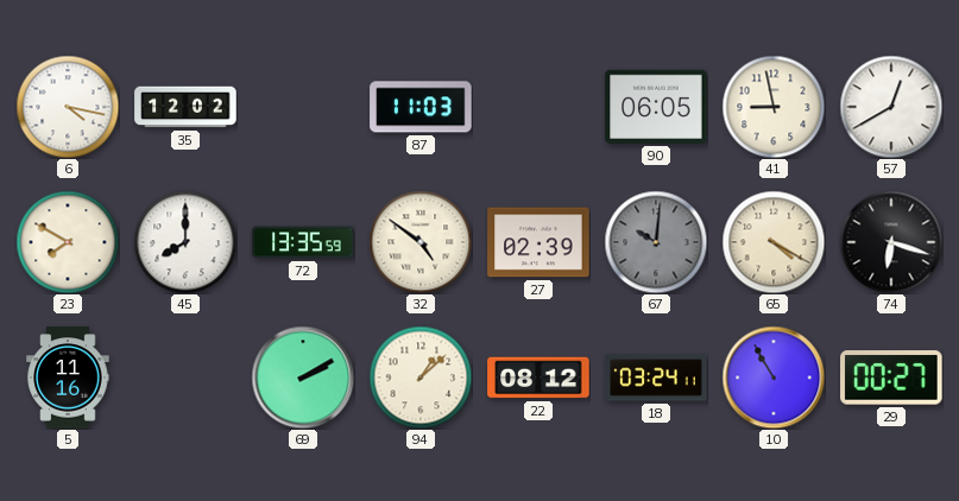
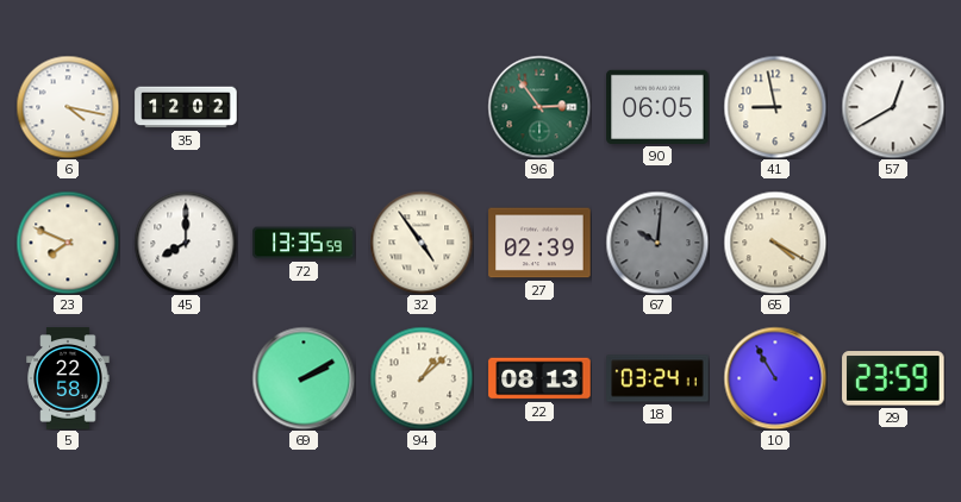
87: 11:03 -> none
96: none -> 2:54
23: 7:50 -> 7:49
32: 4:51 -> 4:54
74: 6:18 -> none
5: 11:16 -> 22:58
22: 08:12 -> 08:13
29: 00:27 -> 23:59
